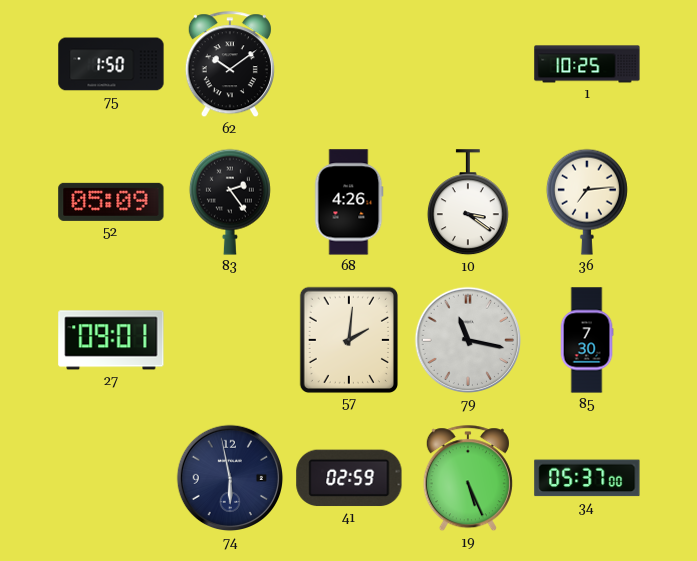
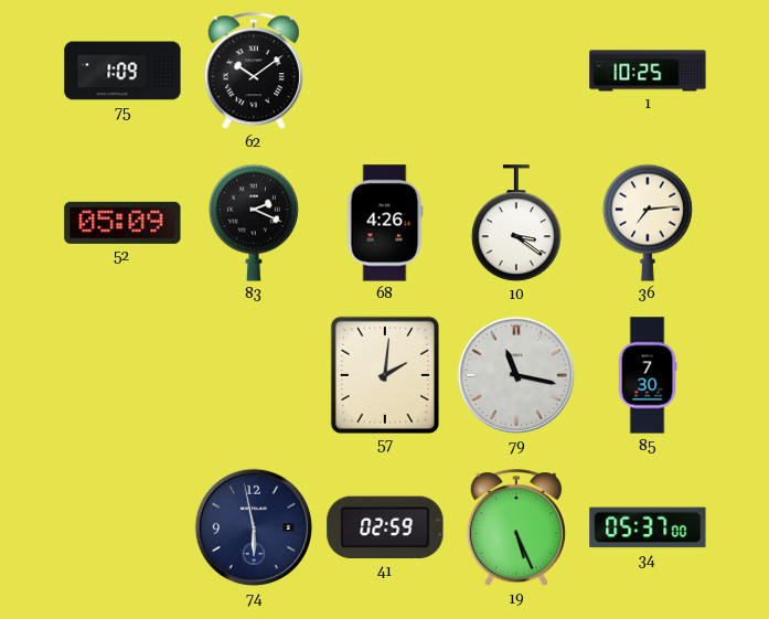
75: 1:50 -> 1:09
83: 2:24 -> 2:19
27: 09:01 -> none
